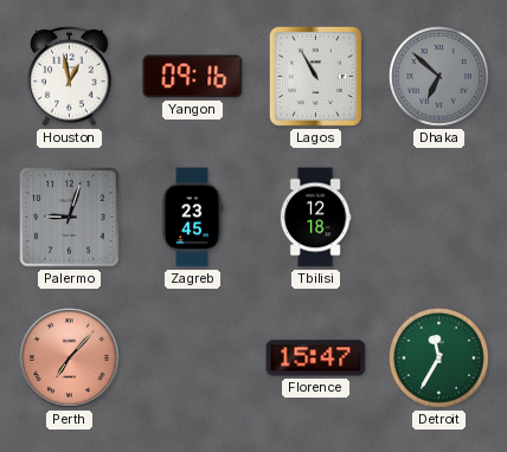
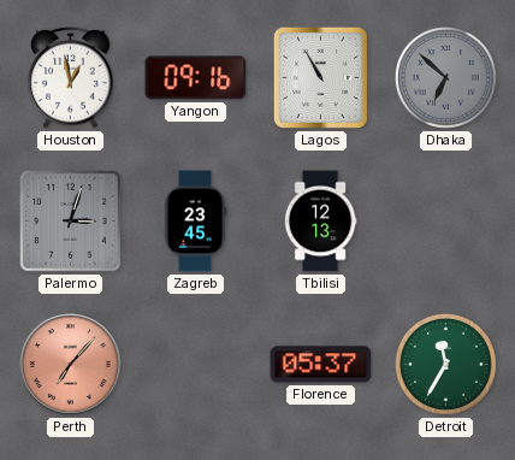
Palermo: 9:03 -> 3:03
Tbilisi: 12:18 -> 12:13
Florence: 15:47 -> 05:37
